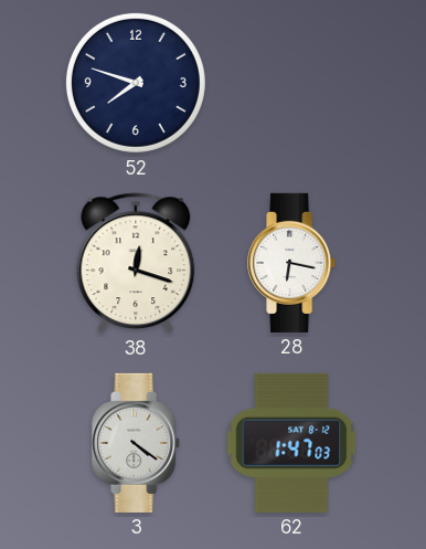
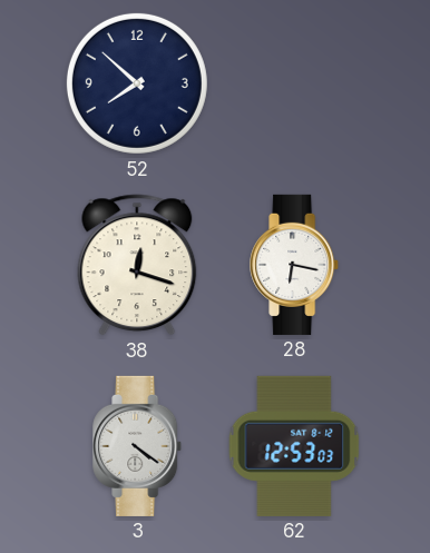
52: 7:48 -> 7:52
62: 1:47 -> 12:53
